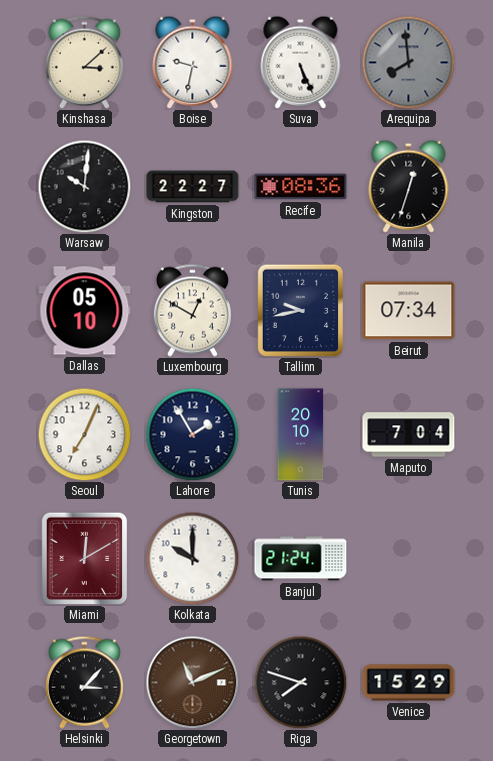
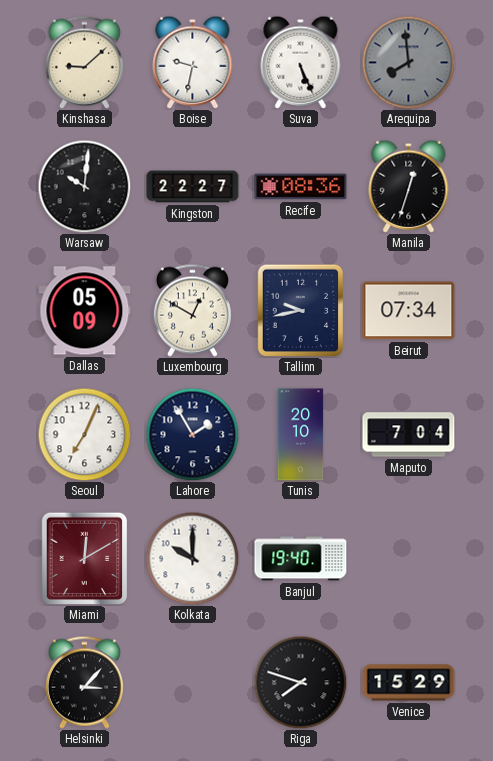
Kinshasa: 3:08 -> 9:08
Dallas: 05:10 -> 05:09
Banjul: 21:24 -> 19:40
Georgetown: 11:11 -> none
